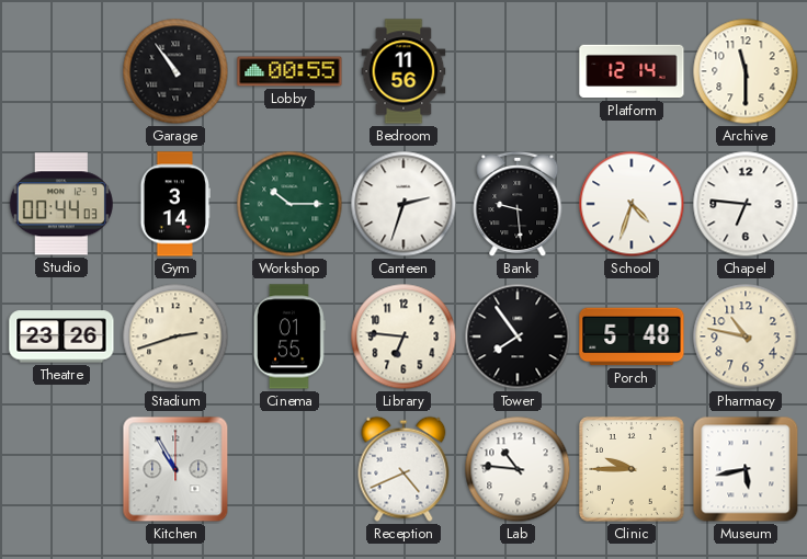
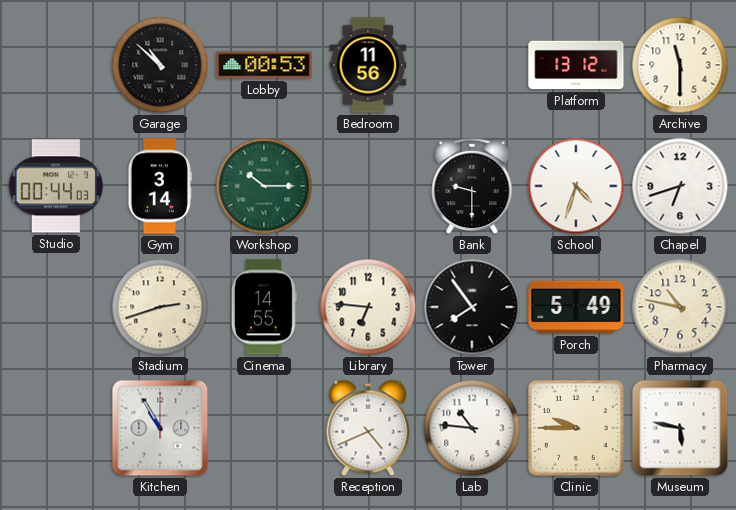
Garage: 10:54 -> 10:52
Lobby: 00:55 -> 00:53
Platform: 12:14 -> 13:12
Canteen: 2:33 -> none
Bank: 9:29 -> 9:30
Chapel: 6:46 -> 6:42
Theatre: 23:26 -> none
Cinema: 01:55 -> 14:55
Porch: 5:48 -> 5:49
Museum: 5:43 -> 5:47
